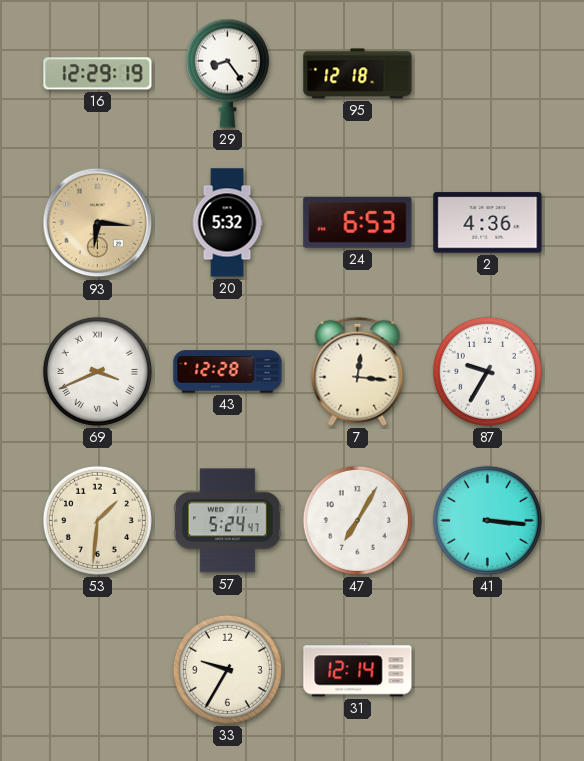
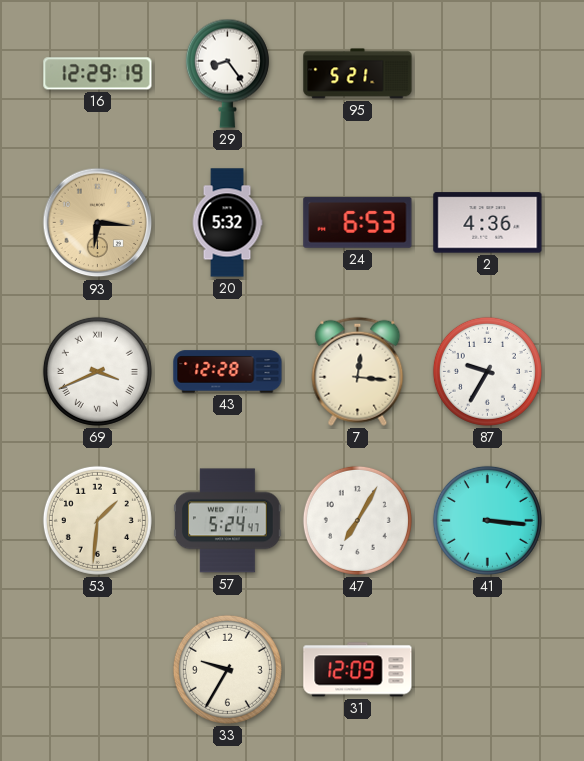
95: 12:18 -> 5:21
31: 12:14 -> 12:09
